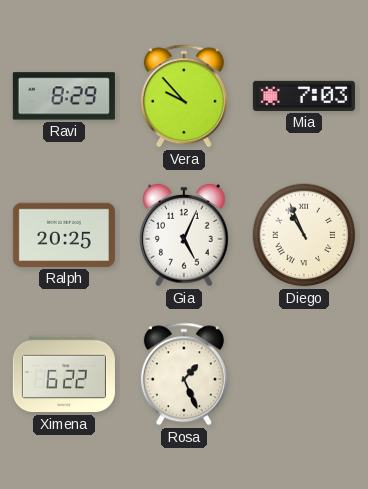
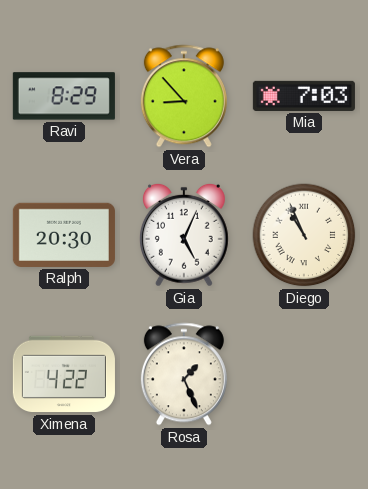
Vera: 9:53 -> 8:53
Ralph: 20:25 -> 20:30
Ximena: 6:22 -> 4:22
